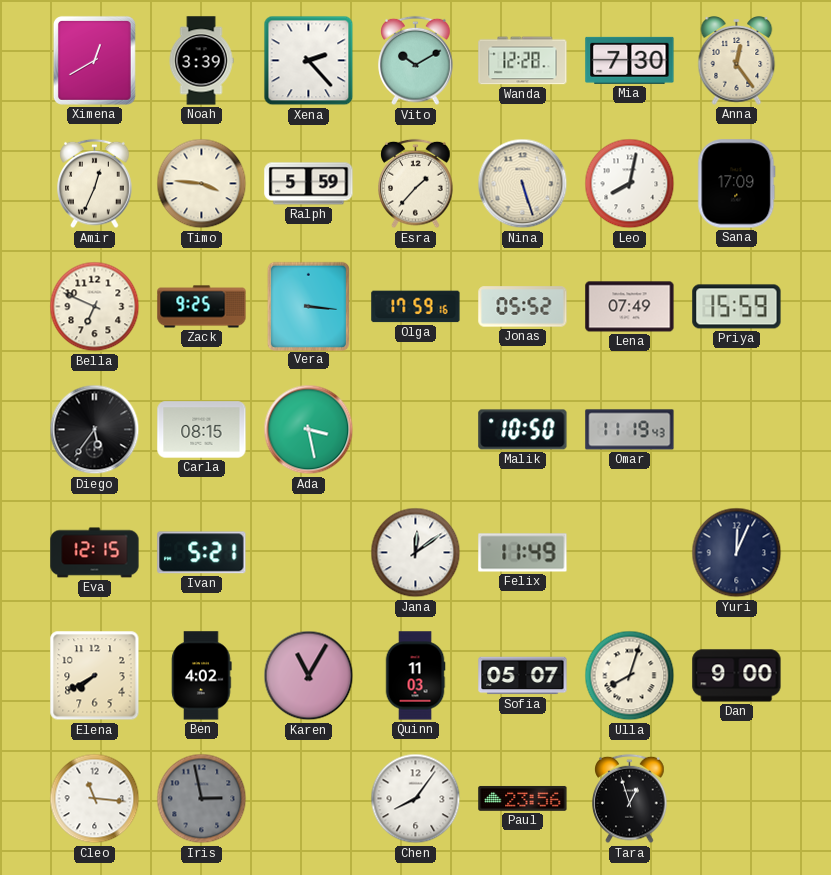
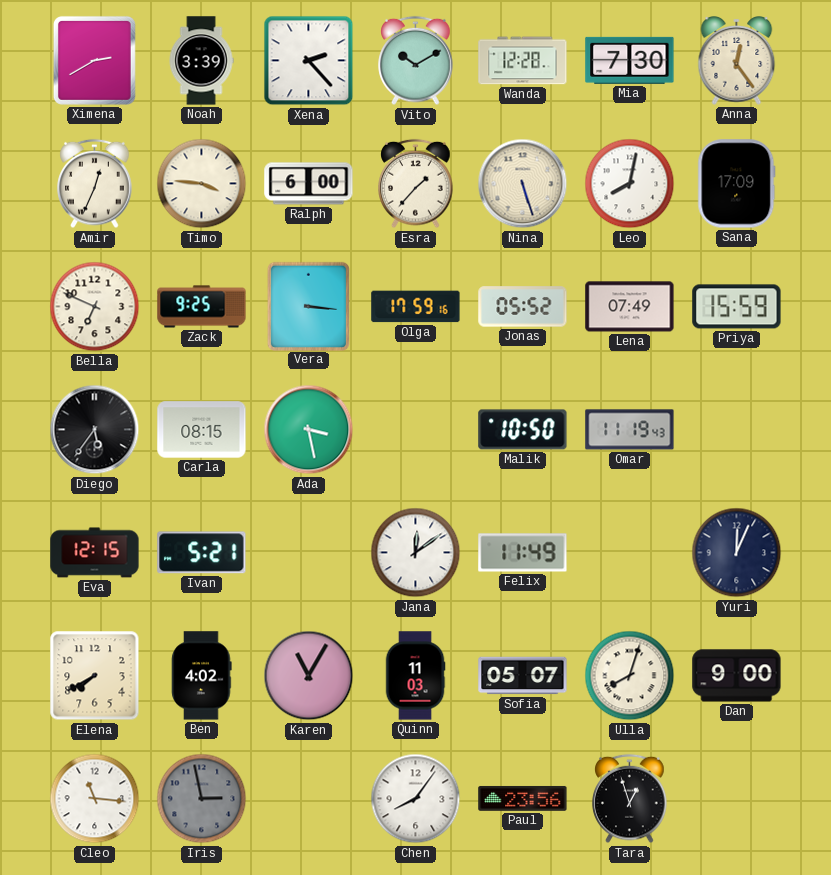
Ximena: 12:40 -> 2:40
Ralph: 5:59 -> 6:00
